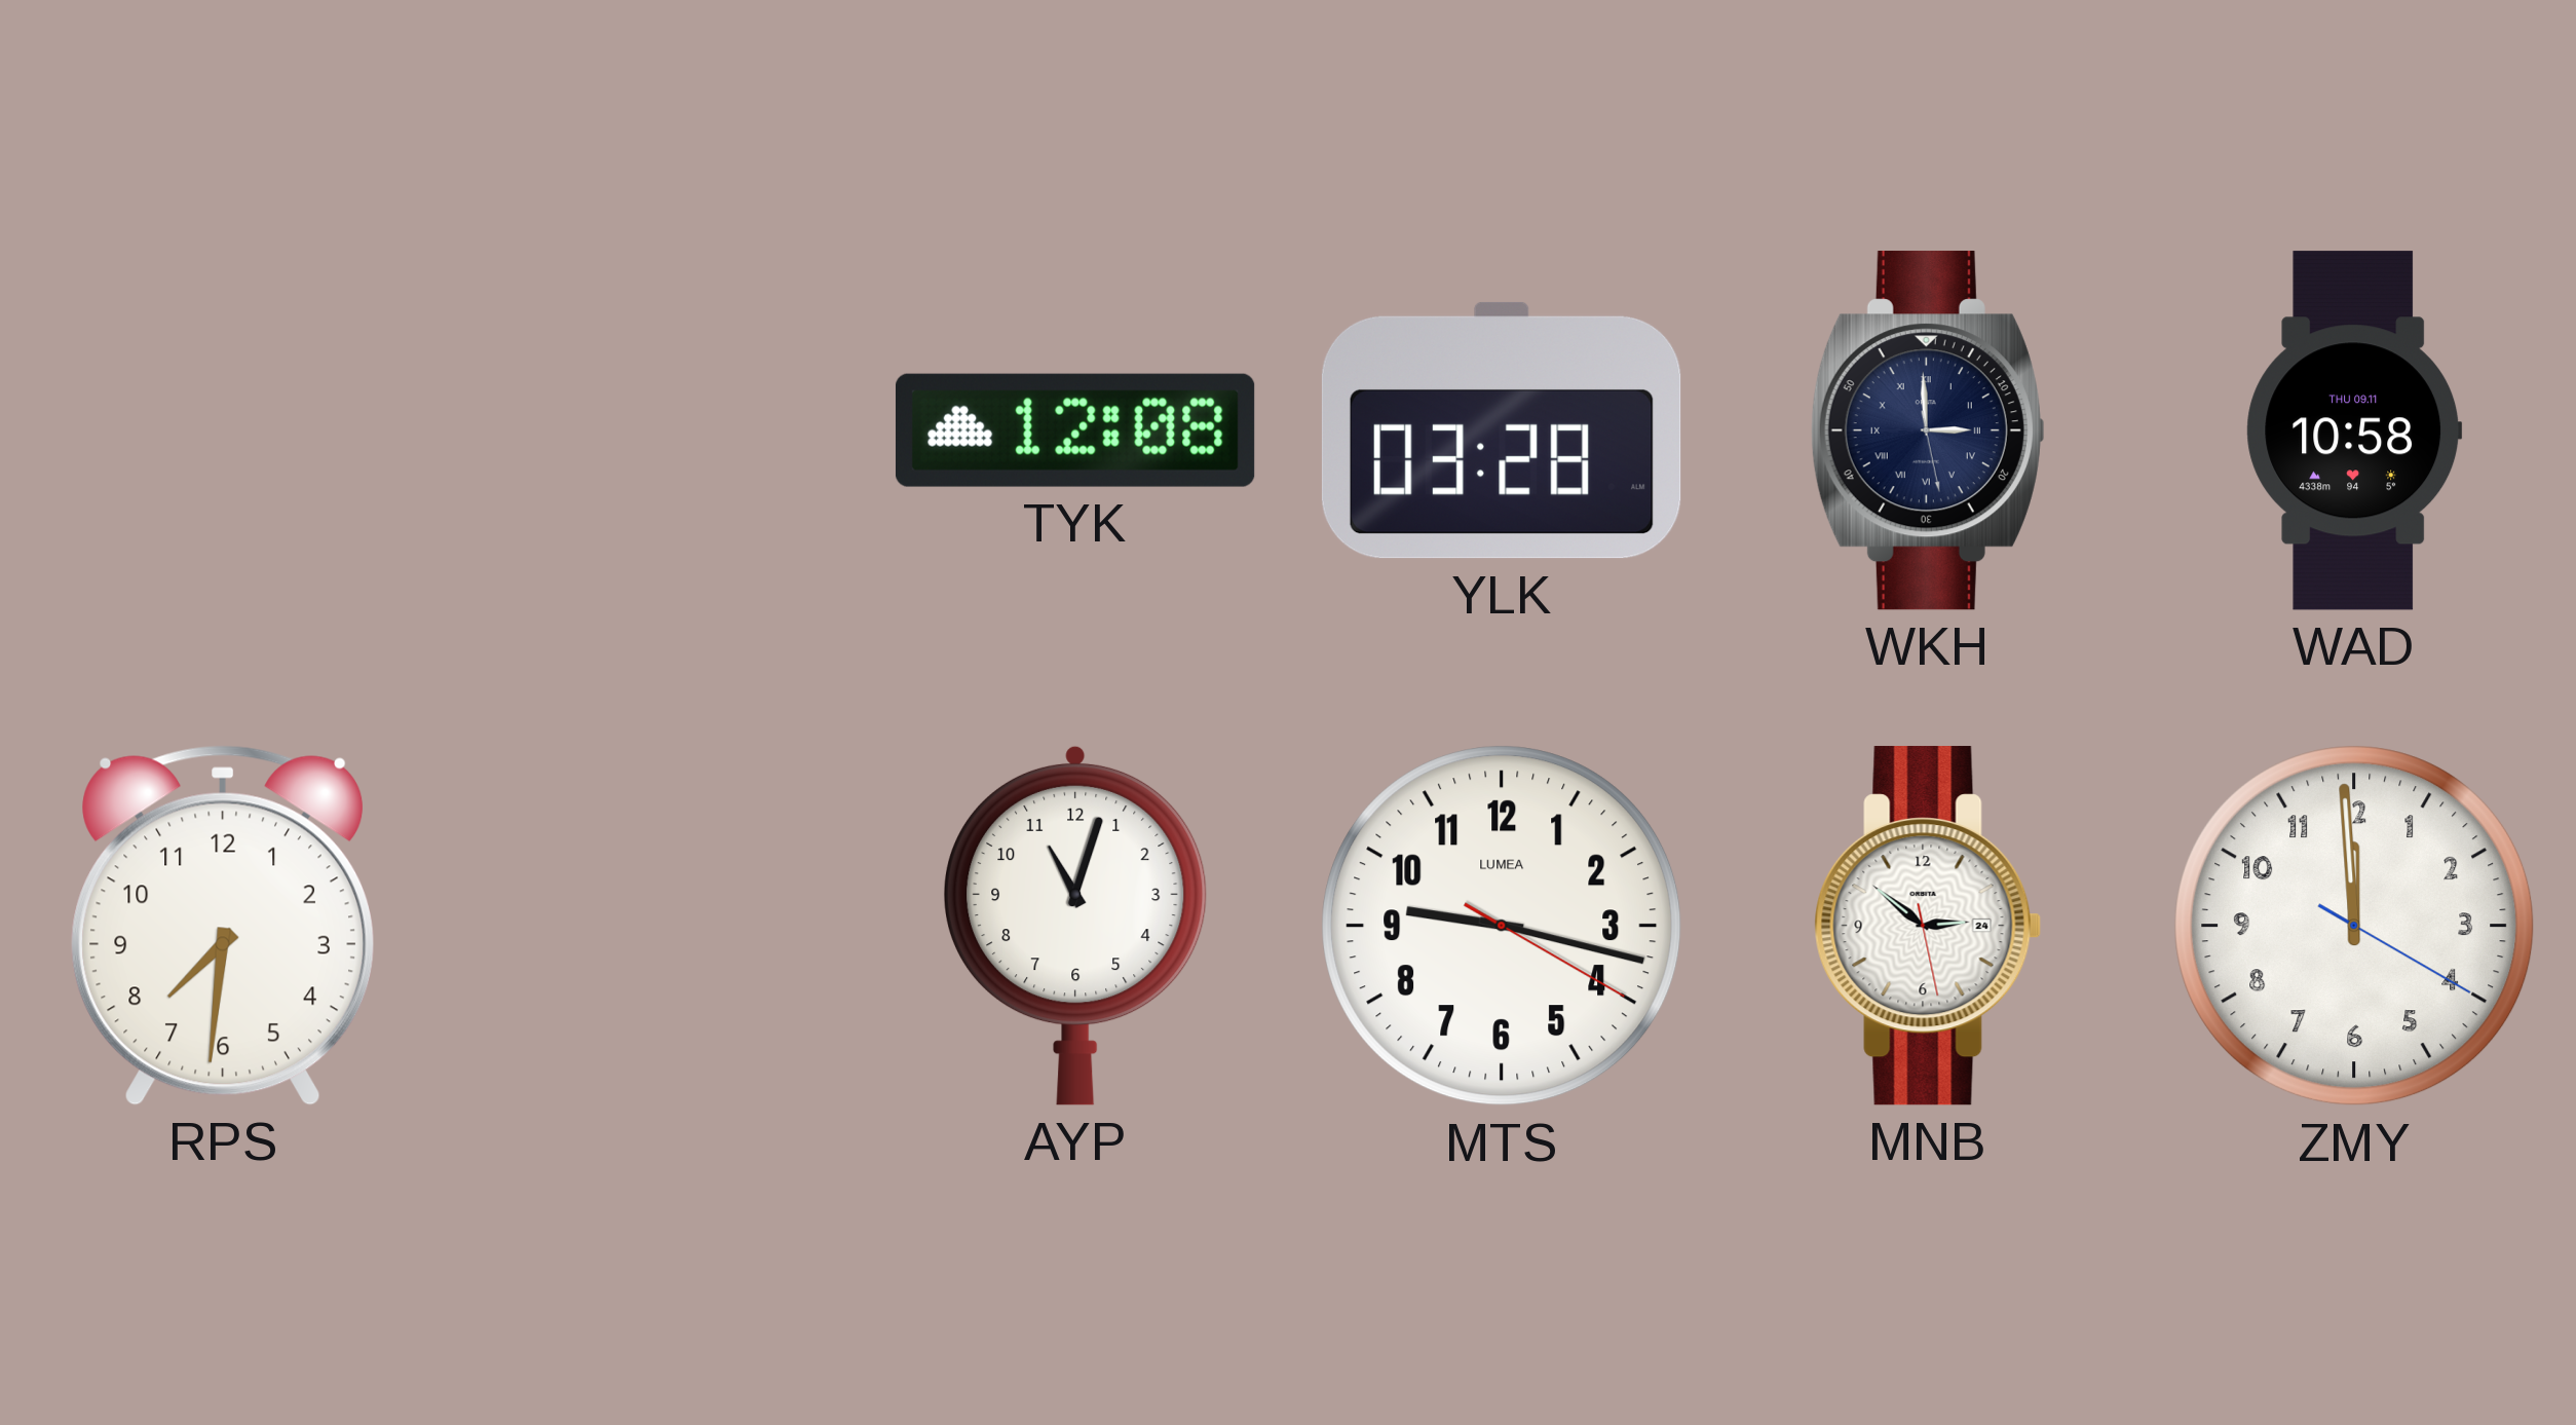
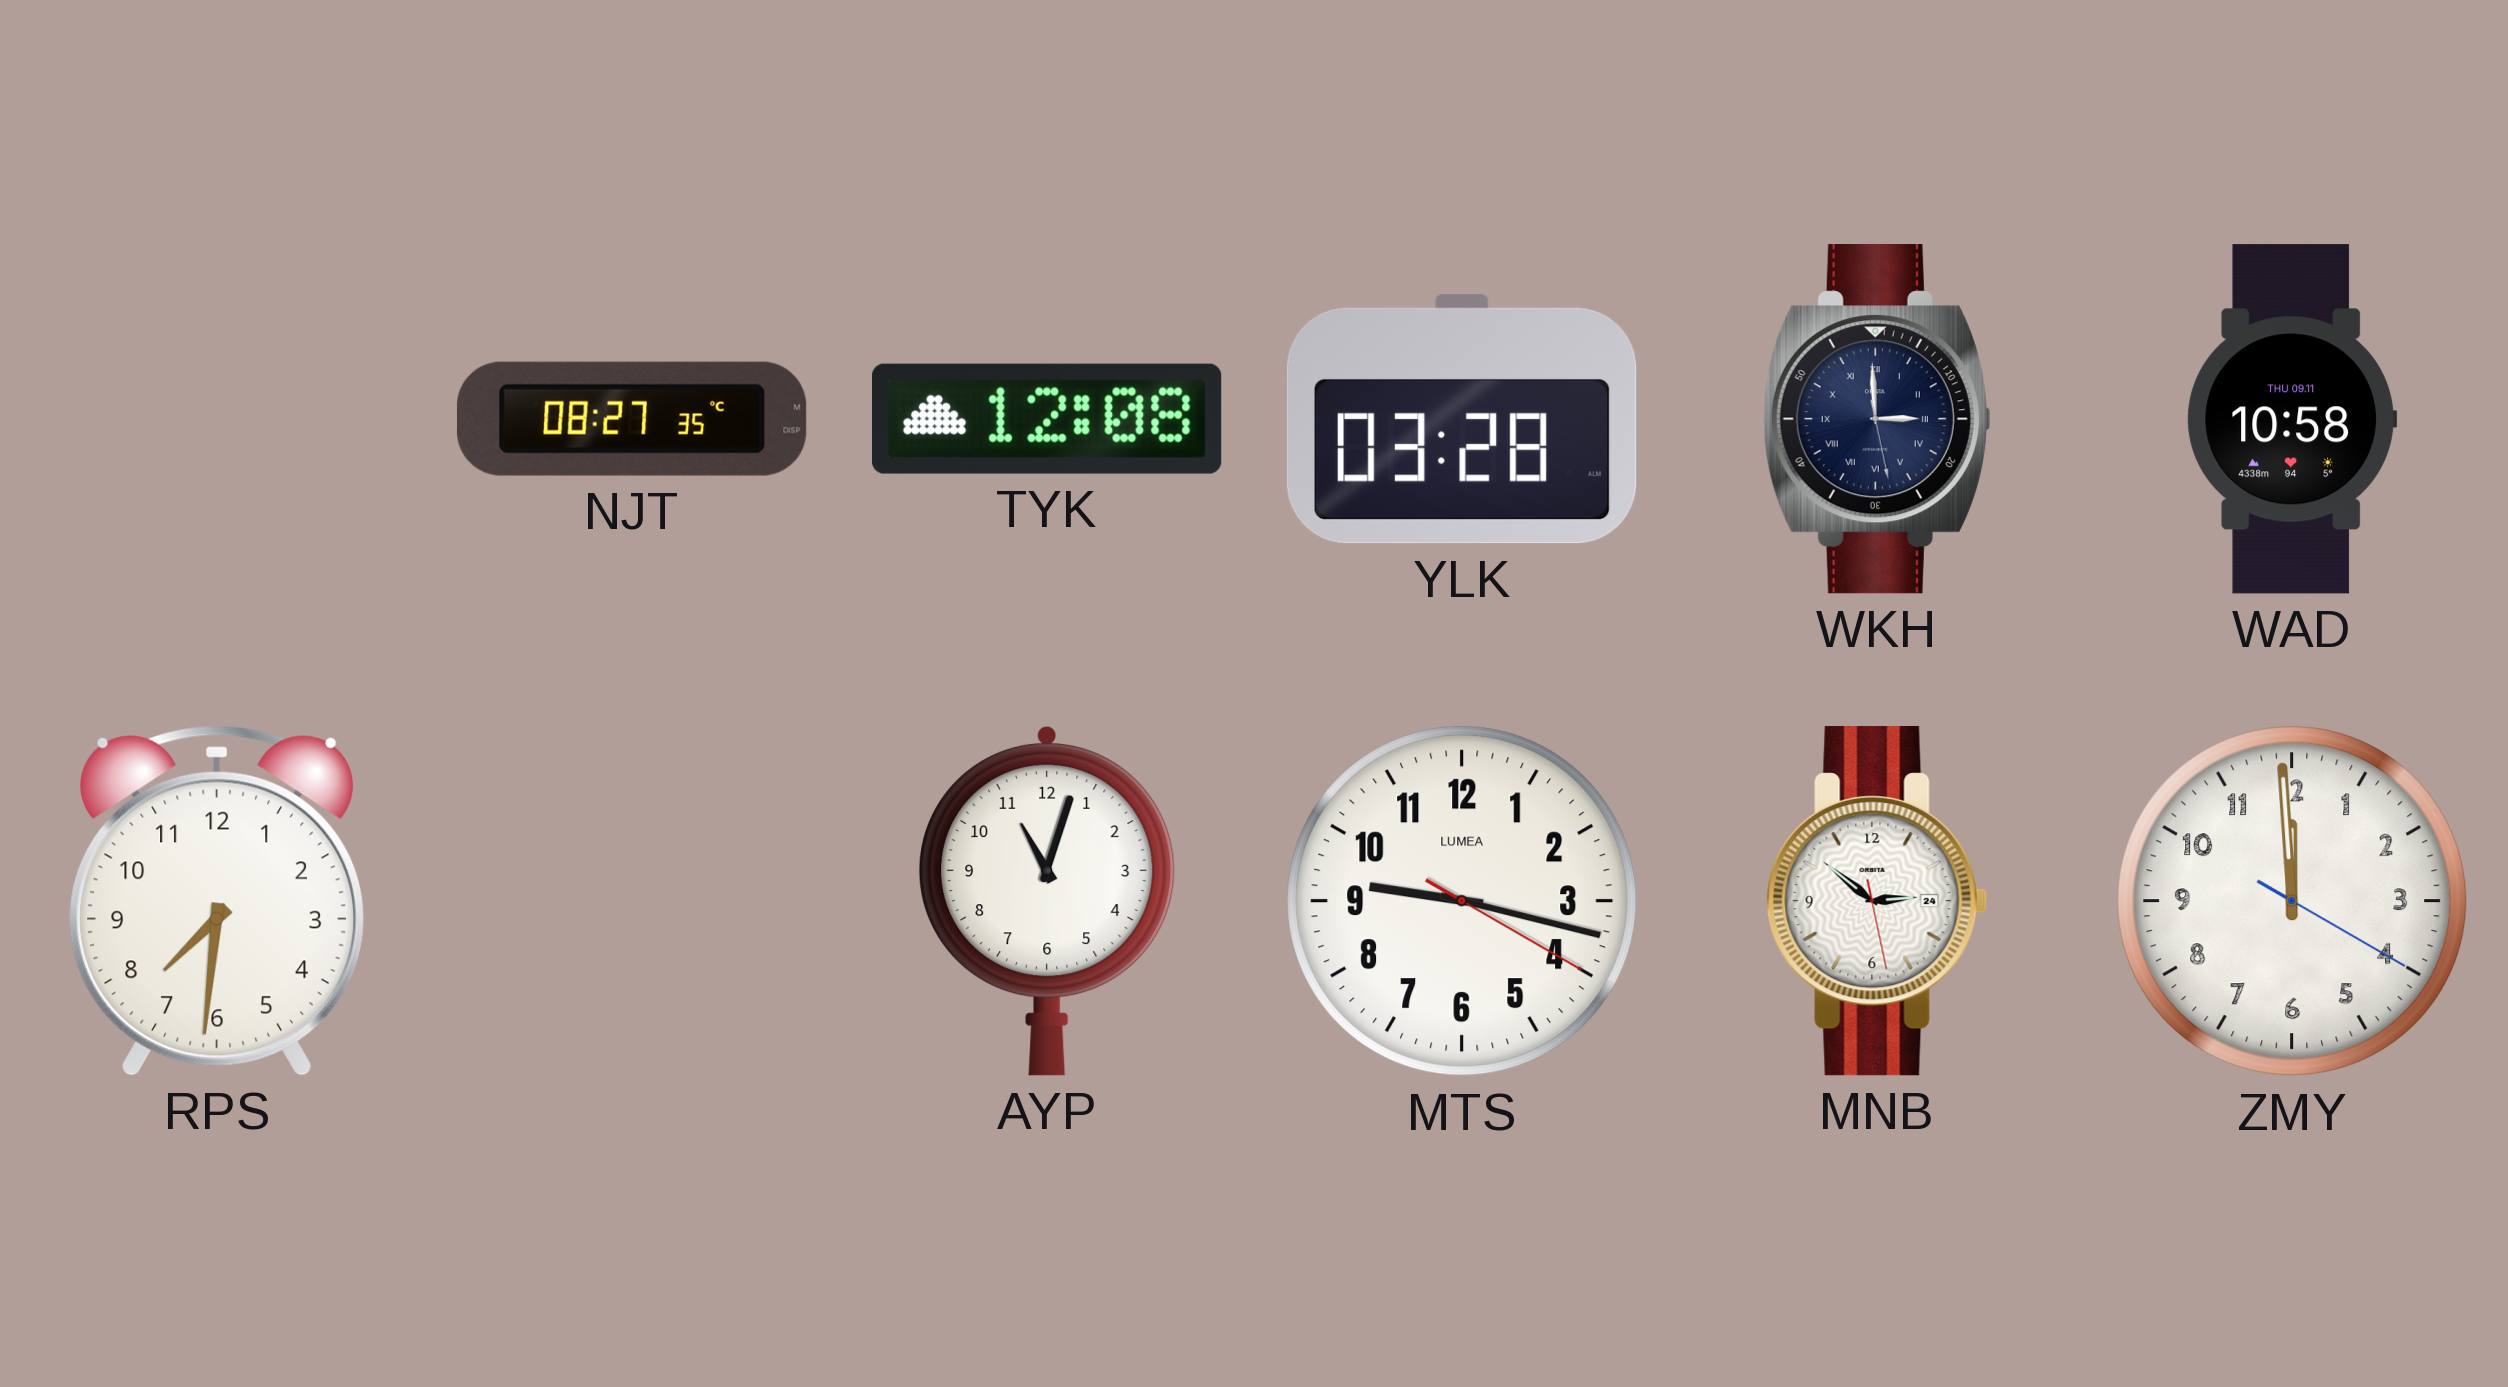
NJT: none -> 08:27
